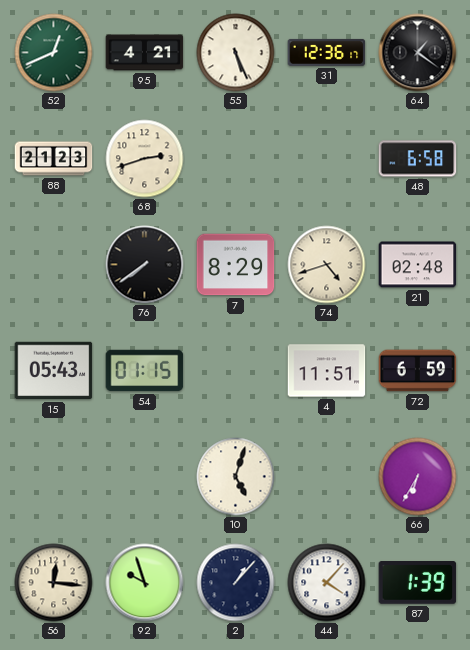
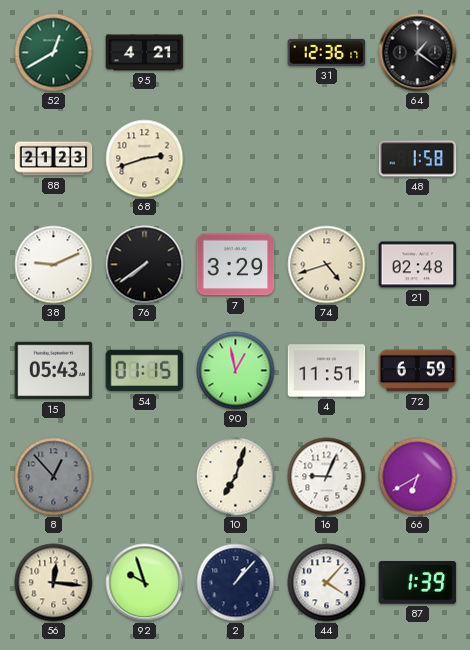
52: 12:41 -> 12:40
55: 5:26 -> none
48: 6:58 -> 1:58
38: none -> 9:11
7: 8:29 -> 3:29
90: none -> 12:58
8: none -> 12:53
10: 5:03 -> 7:03
16: none -> 9:04
66: 6:35 -> 6:40
